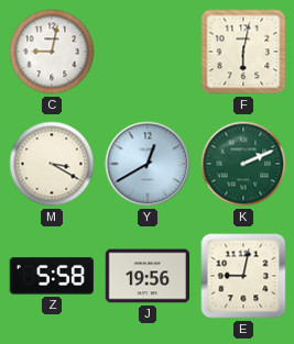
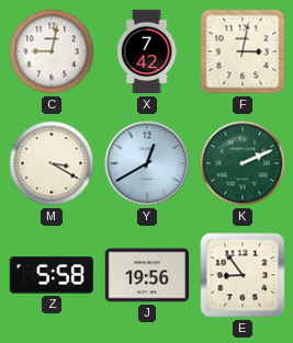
X: none -> 7:42
F: 6:02 -> 3:02
E: 9:02 -> 8:54
